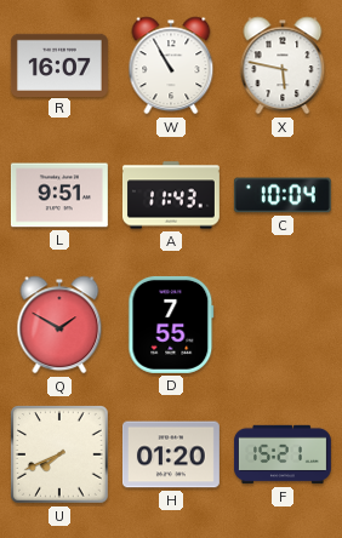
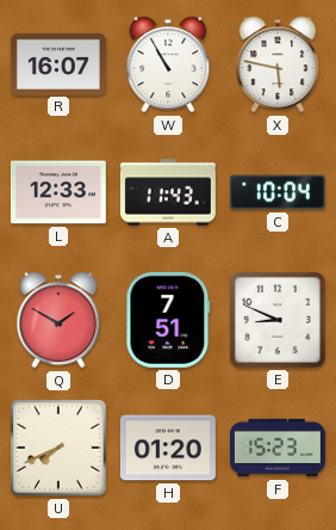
L: 9:51 -> 12:33
D: 7:55 -> 7:51
E: none -> 8:49
F: 15:21 -> 15:23
